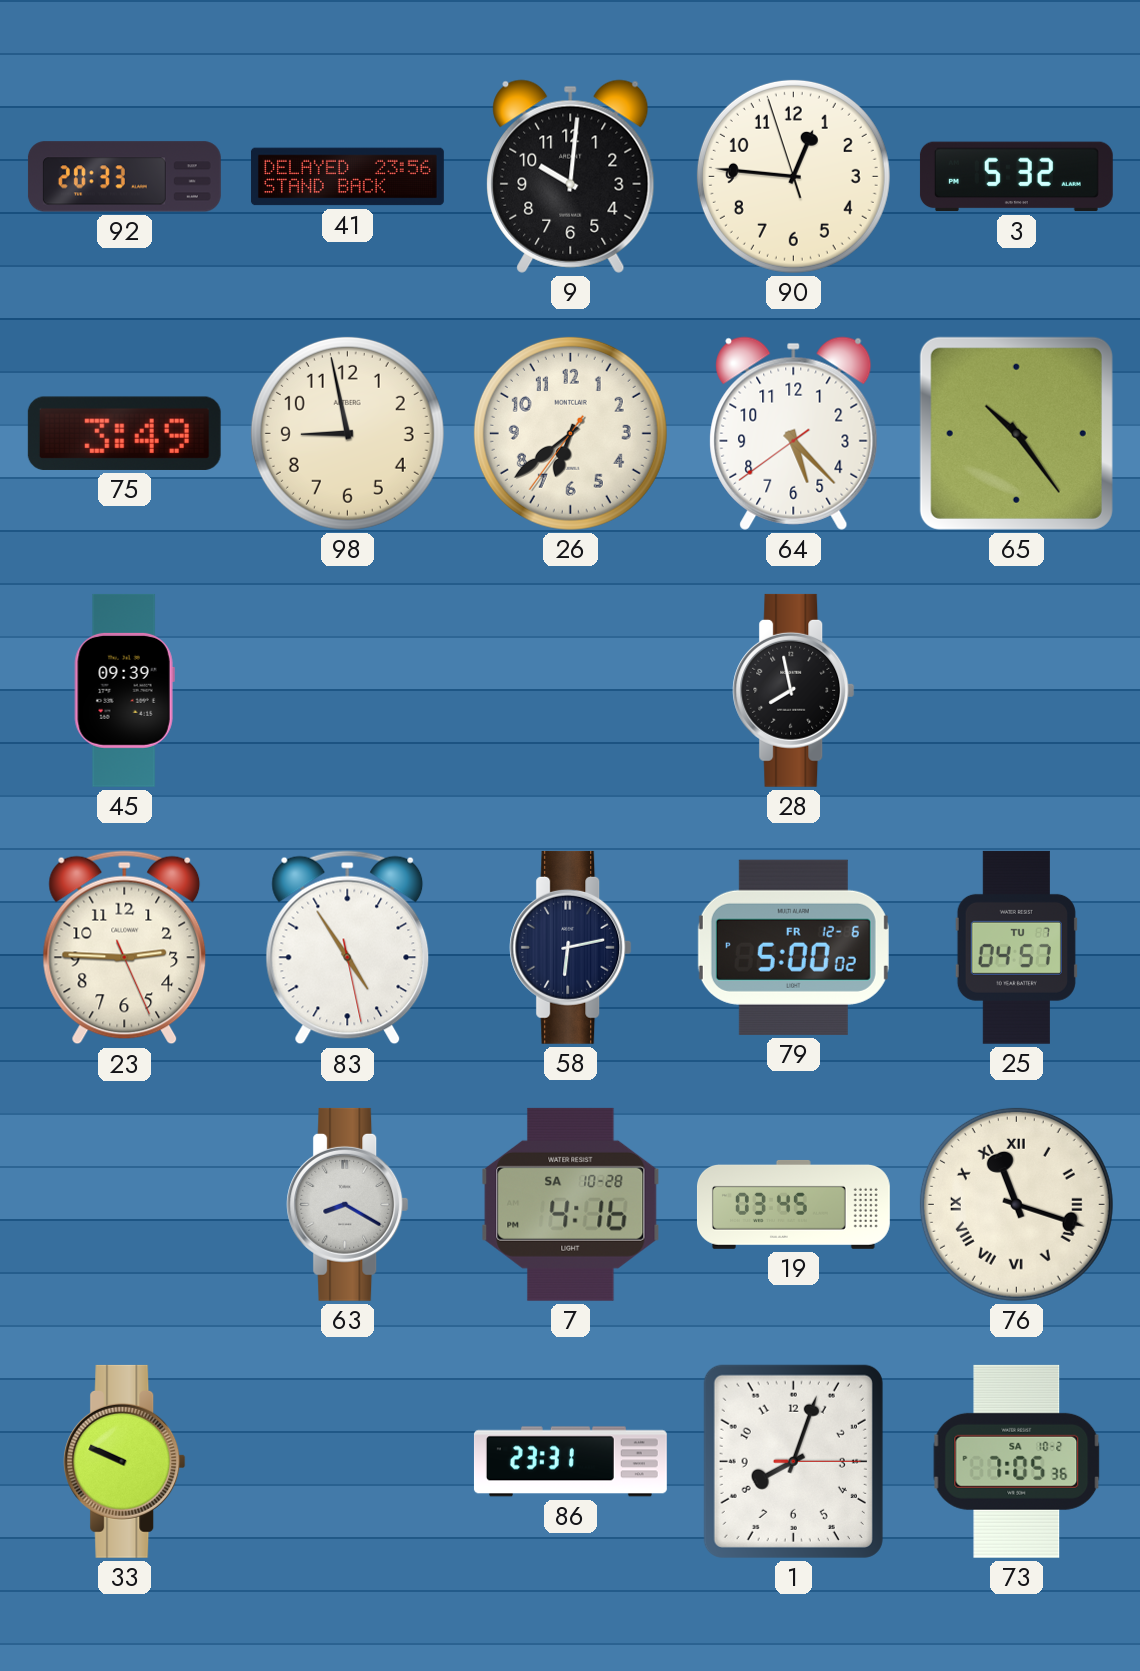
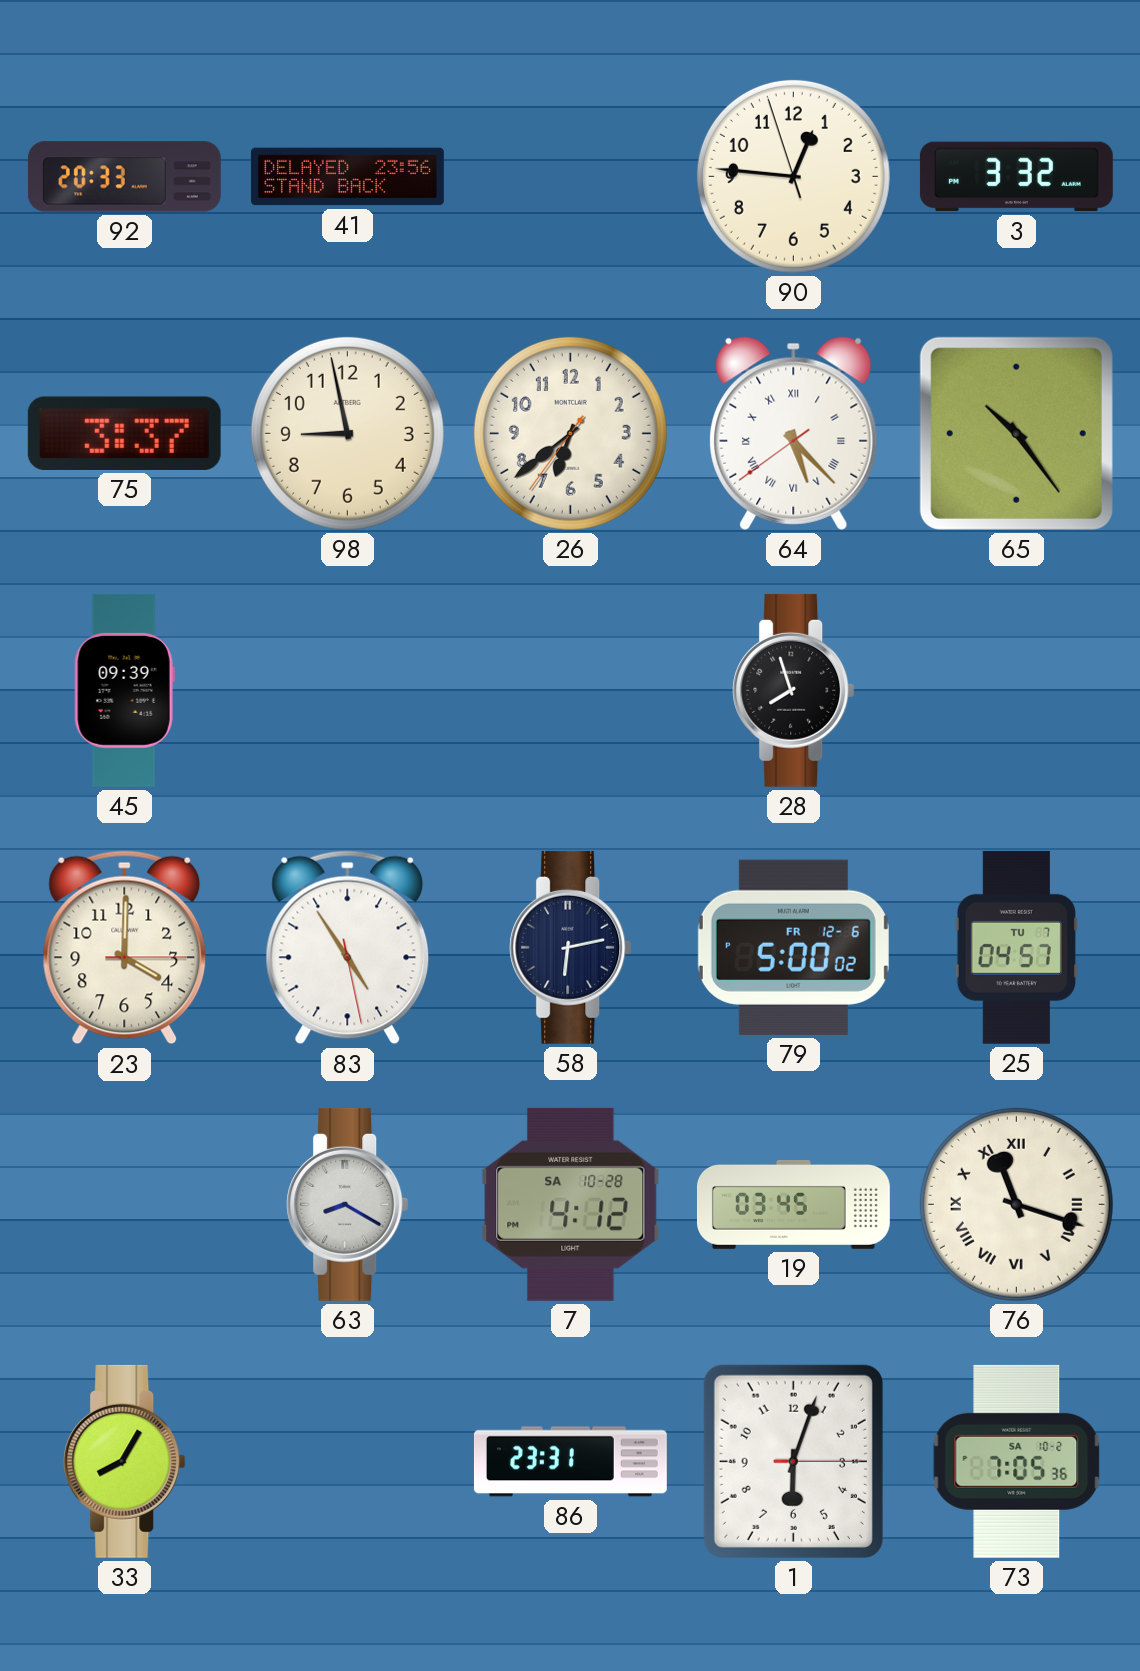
9: 10:01 -> none
3: 5:32 -> 3:32
75: 3:49 -> 3:37
64 numerals: Arabic -> Roman
28: 7:58 -> 7:57
23: 2:45 -> 4:00
7: 4:16 -> 4:12
33: 9:49 -> 8:05
1: 8:03 -> 6:03
